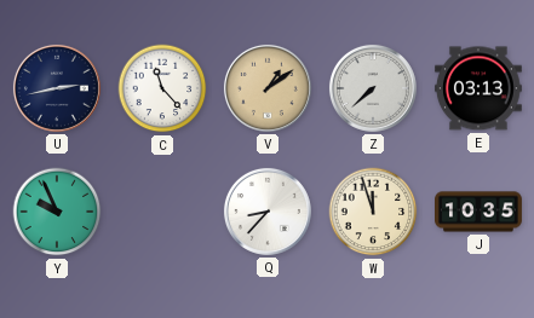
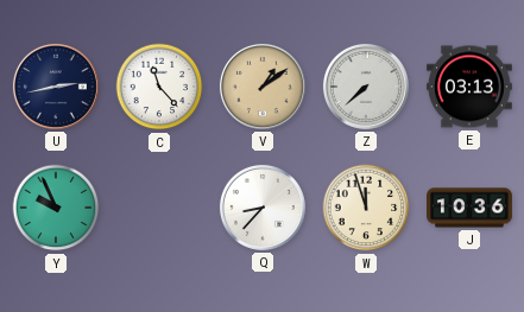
J: 10:35 -> 10:36
